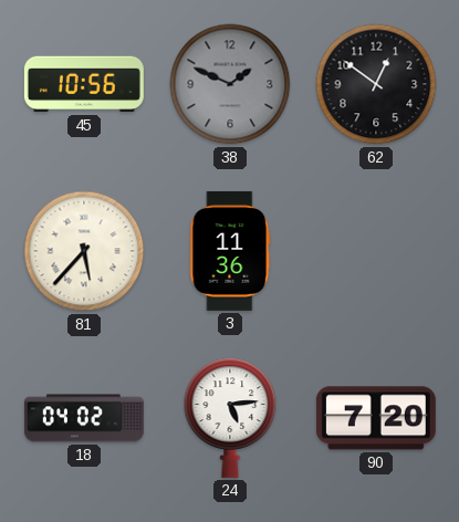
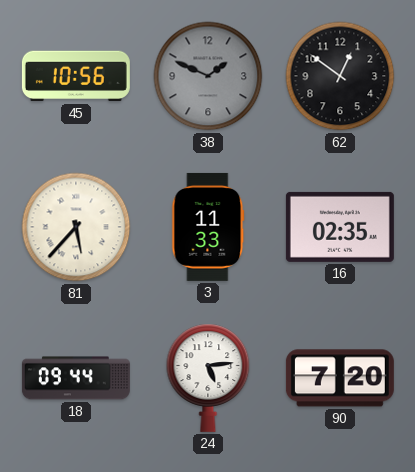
3: 11:36 -> 11:33
16: none -> 02:35
18: 04:02 -> 09:44
